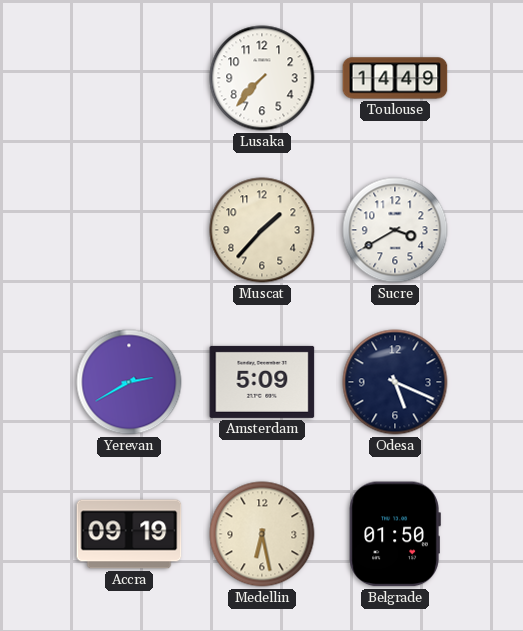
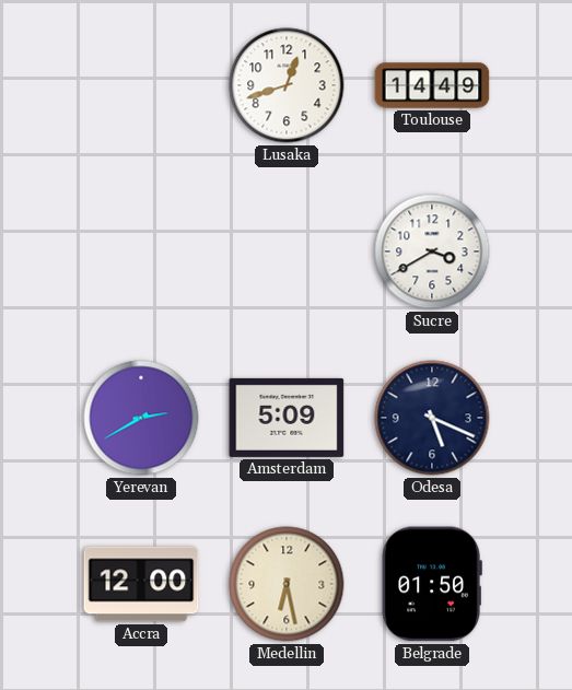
Lusaka: 7:37 -> 12:42
Muscat: 1:37 -> none
Accra: 09:19 -> 12:00
